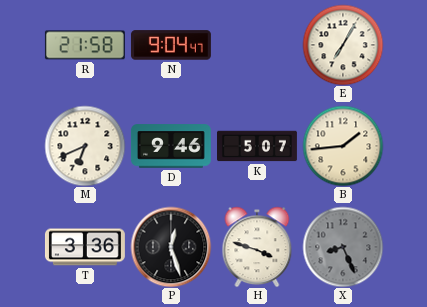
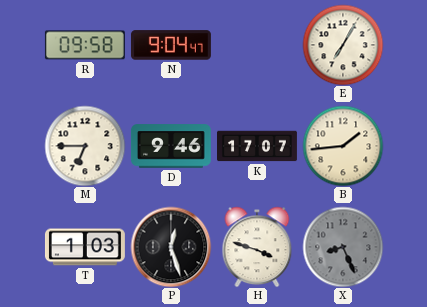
R: 21:58 -> 09:58
M: 6:41 -> 6:45
K: 5:07 -> 17:07
T: 3:36 -> 1:03
